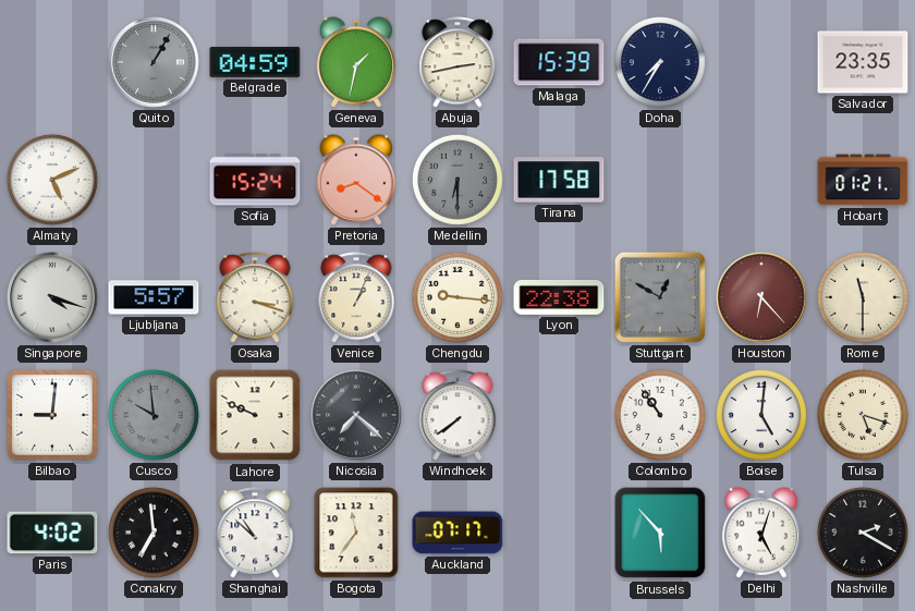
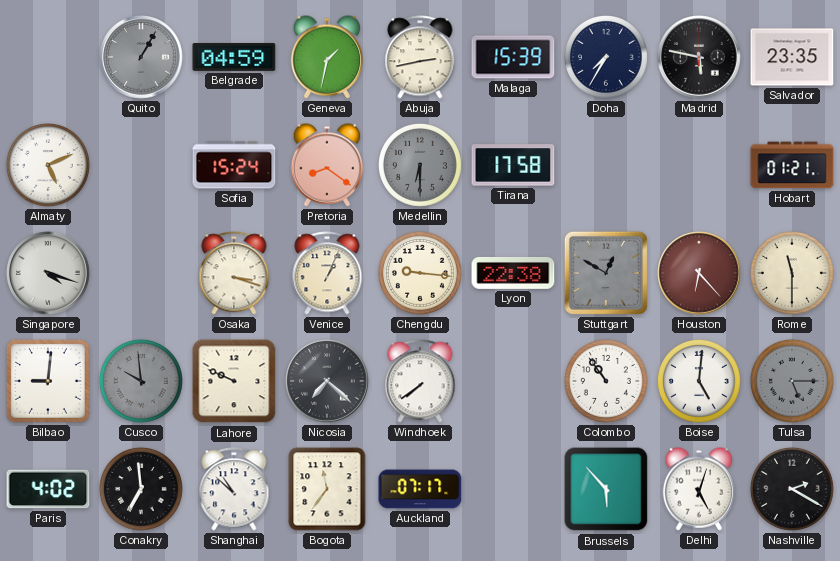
Madrid: none -> 5:47
Ljubljana: 5:57 -> none
Tulsa: 5:18 -> 5:15
Tulsa dial: cream -> grey
